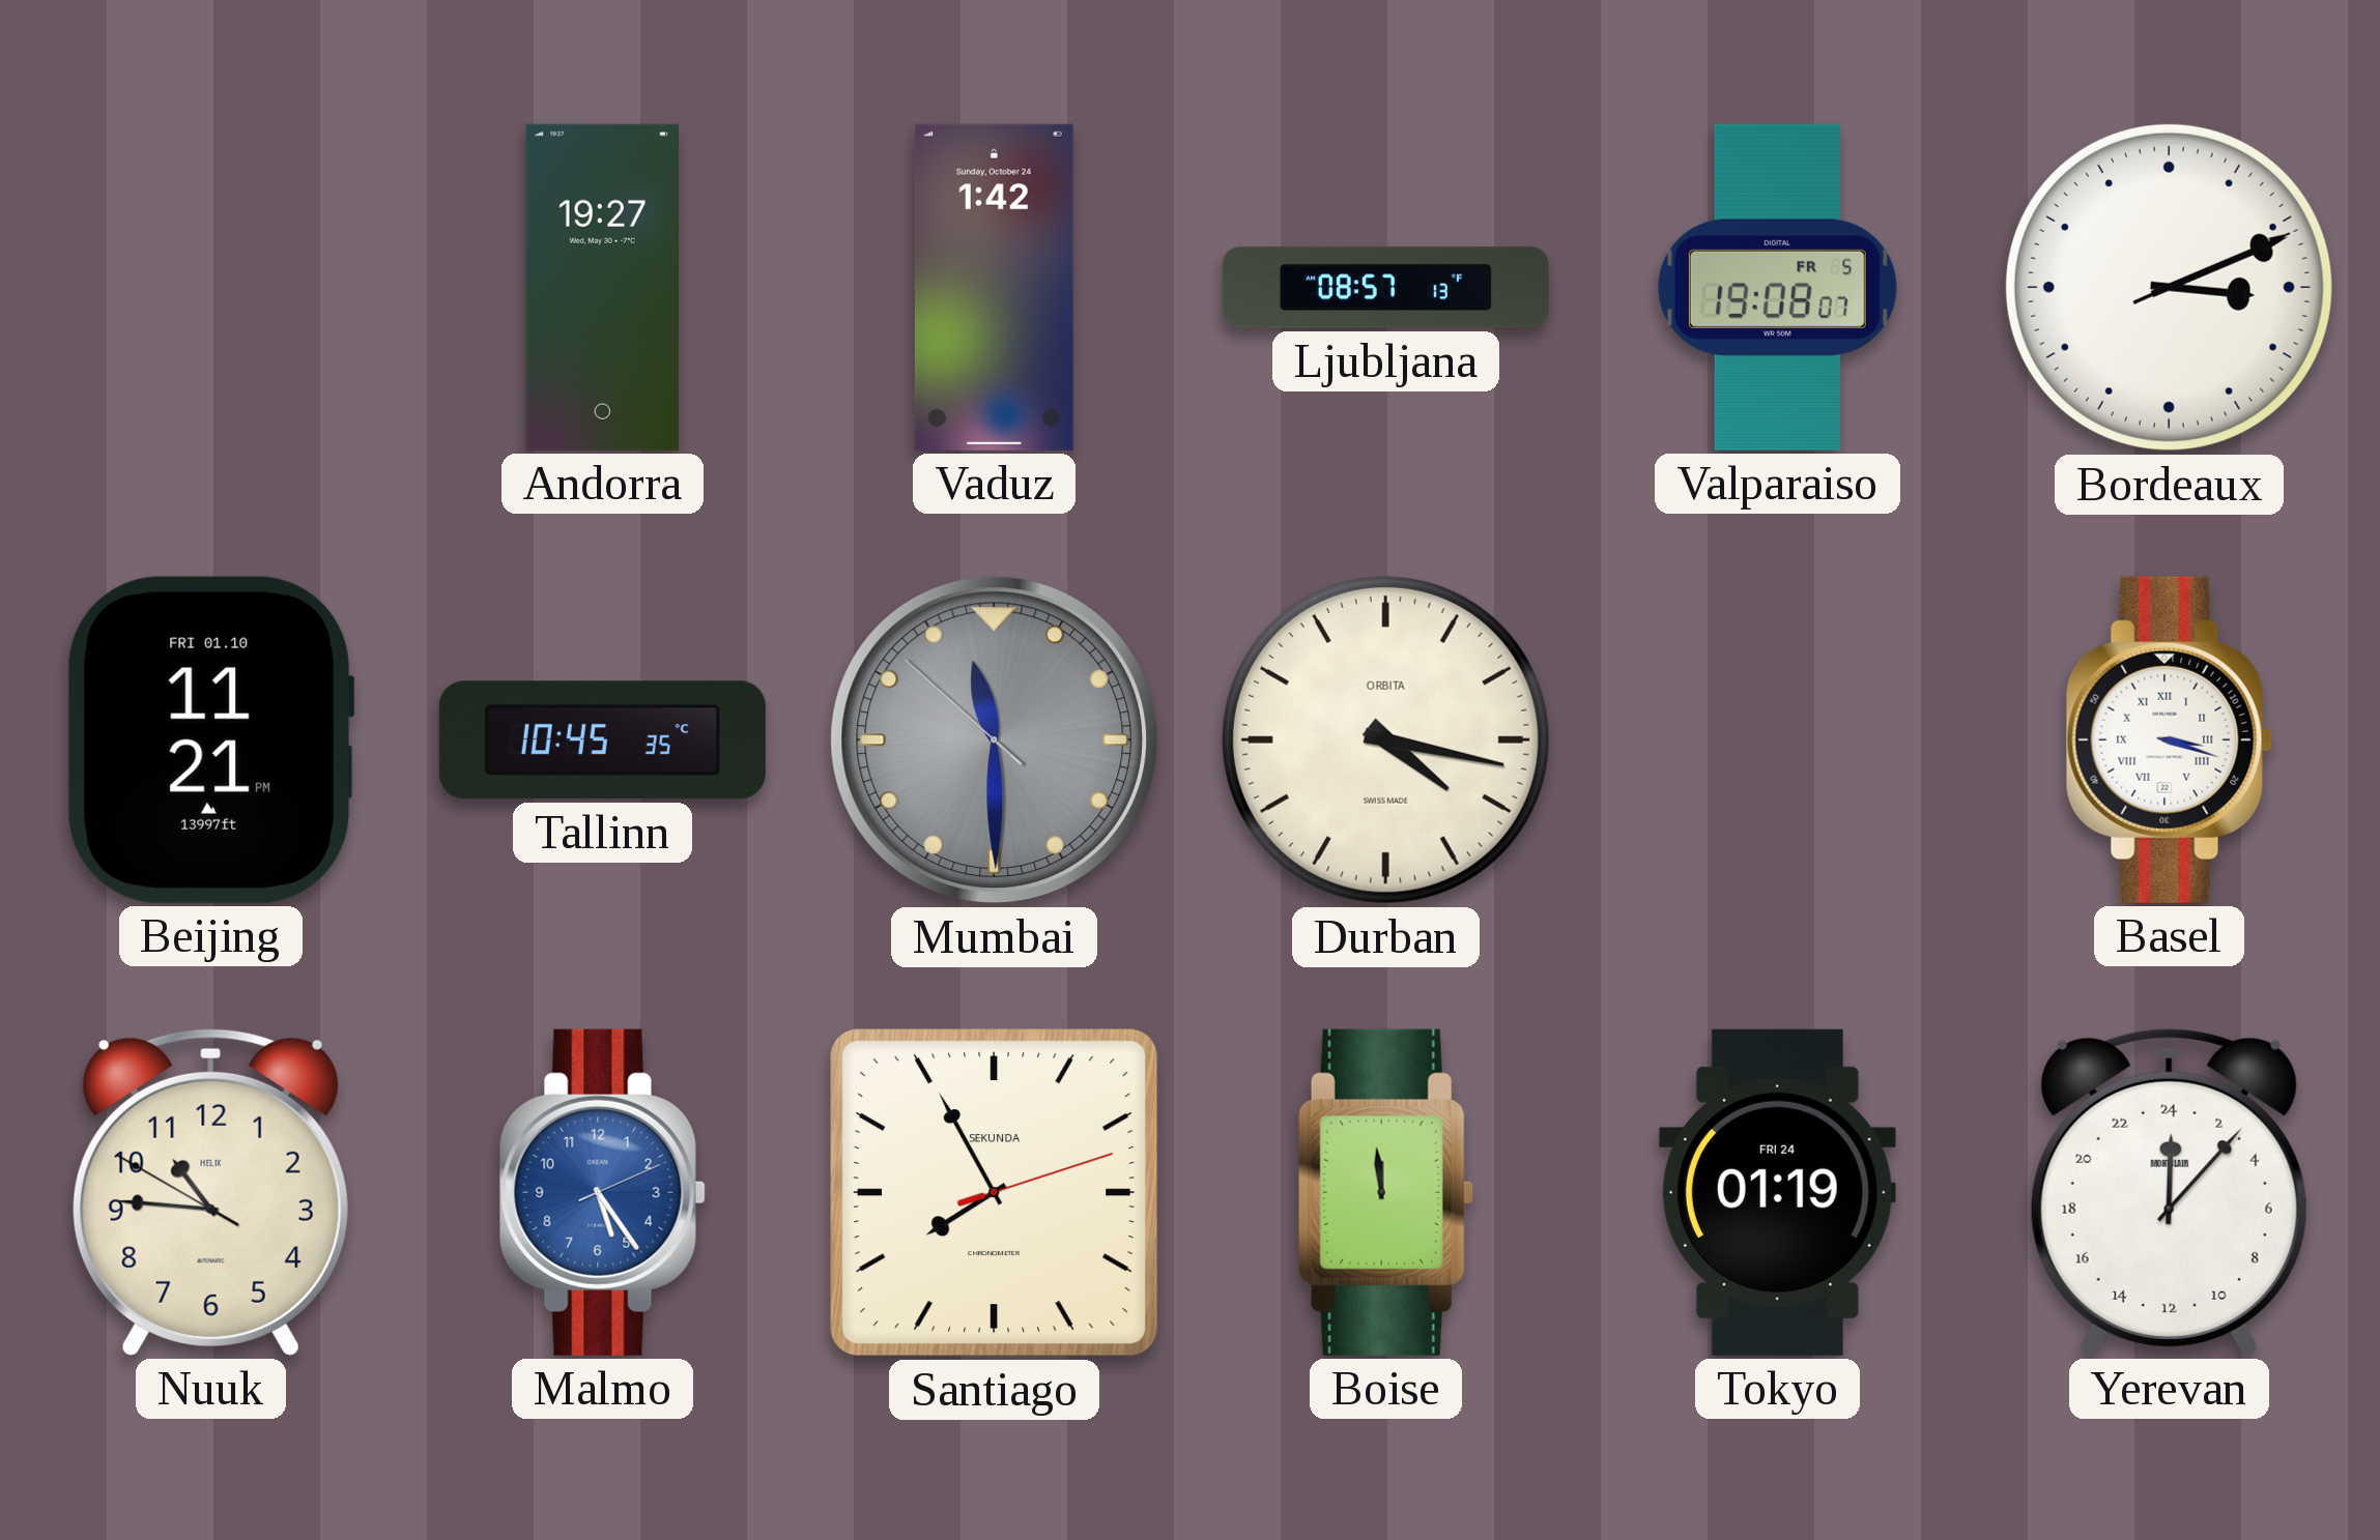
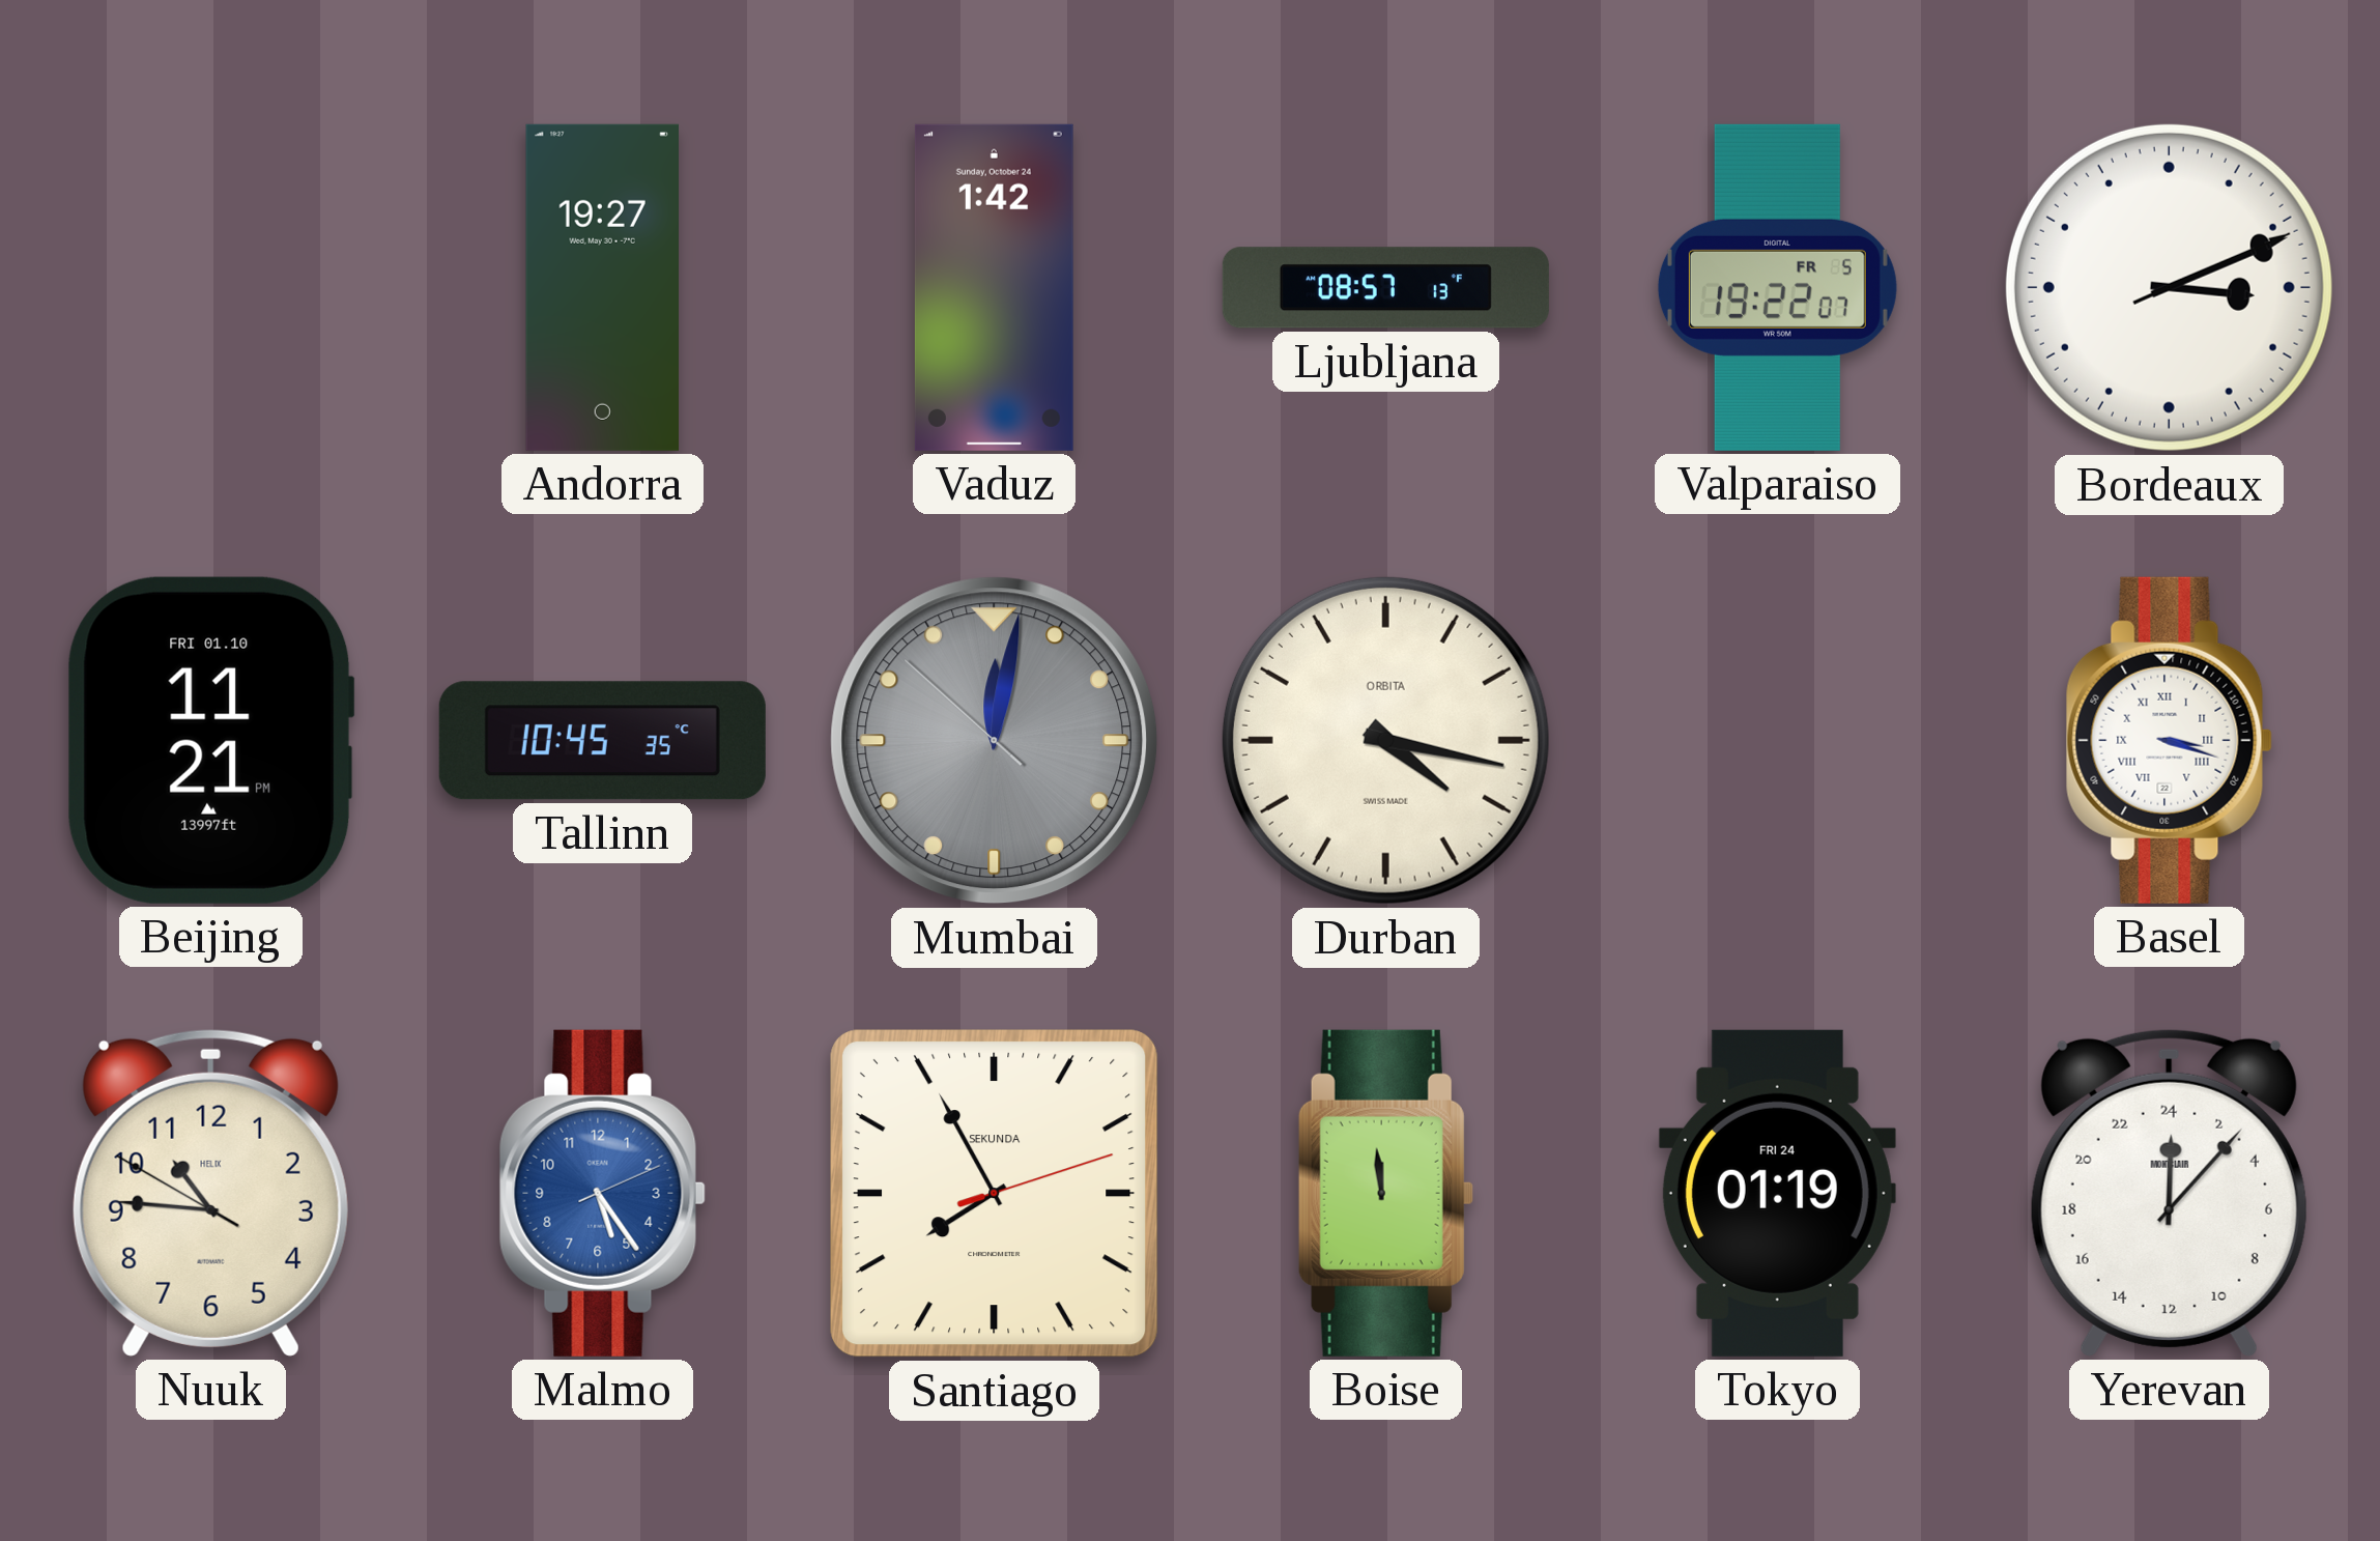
Valparaiso: 19:08 -> 19:22
Mumbai: 11:29 -> 12:01
